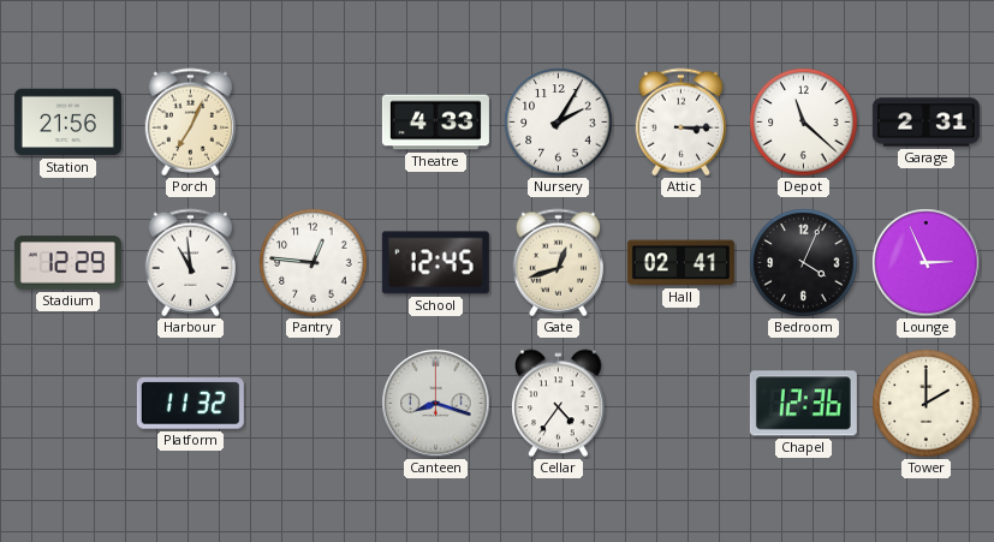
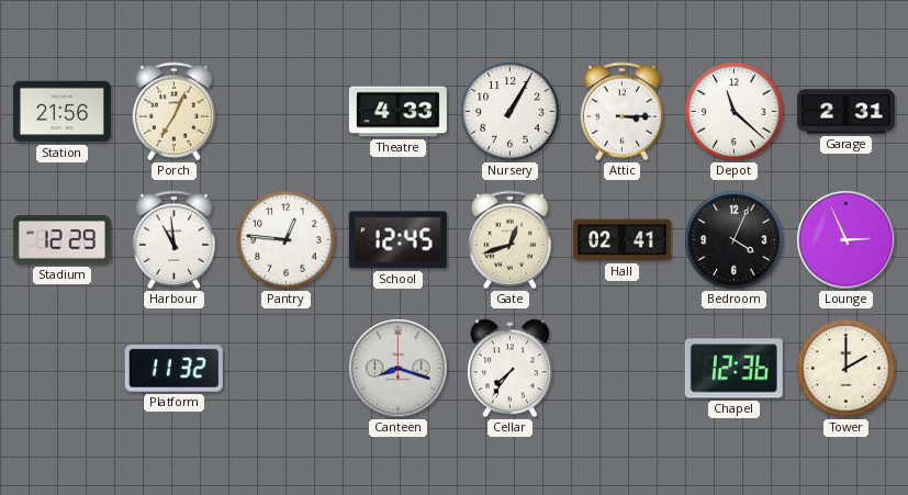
Nursery: 2:05 -> 1:05
Cellar: 4:36 -> 7:36
